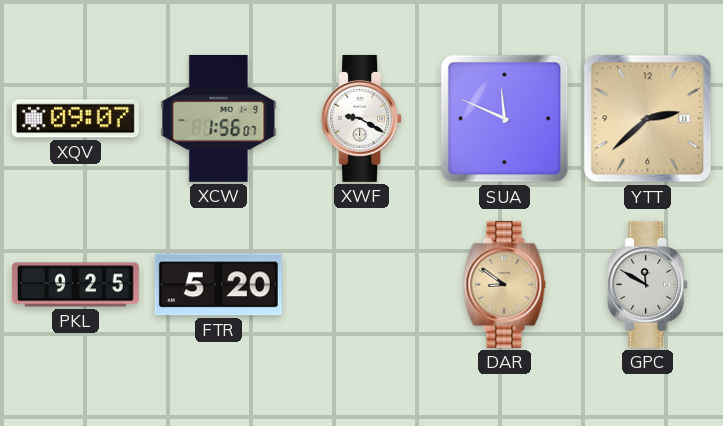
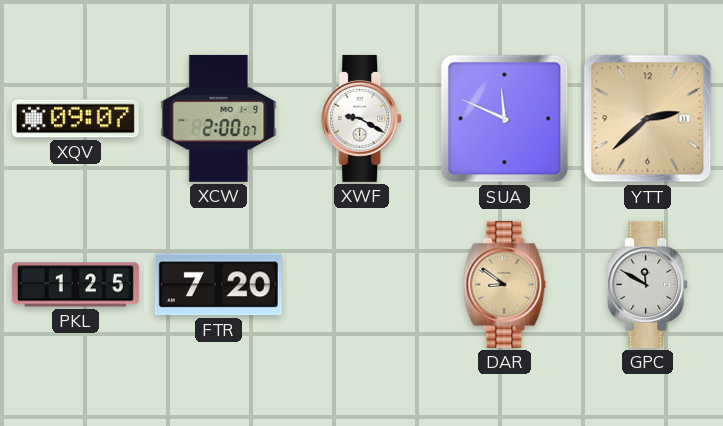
XCW: 1:56 -> 2:00
PKL: 9:25 -> 1:25
FTR: 5:20 -> 7:20
